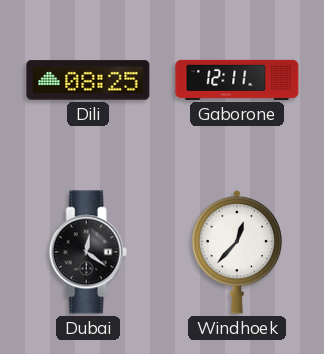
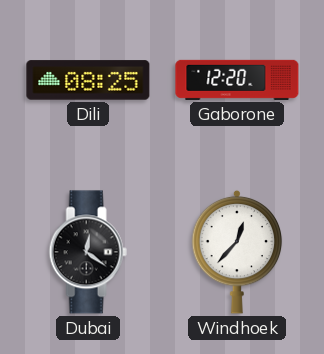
Gaborone: 12:11 -> 12:20
